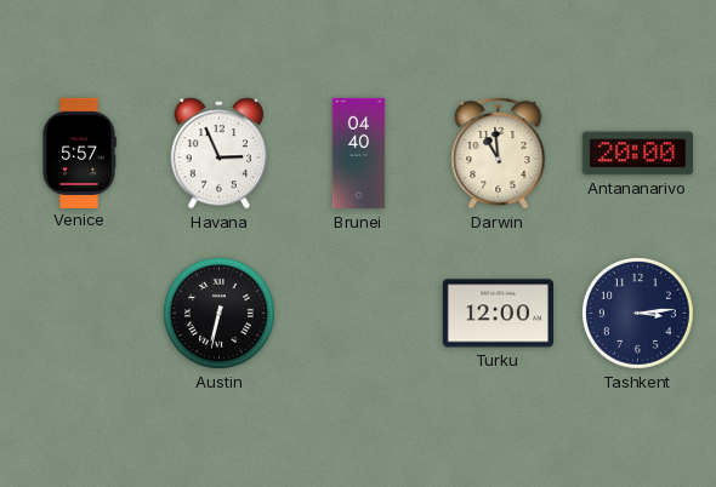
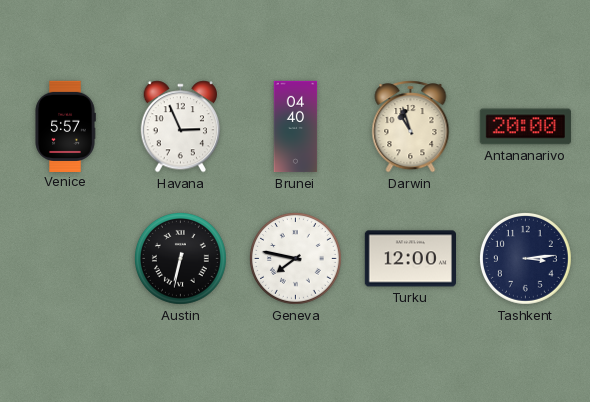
Darwin: 10:59 -> 10:57
Geneva: none -> 7:47
